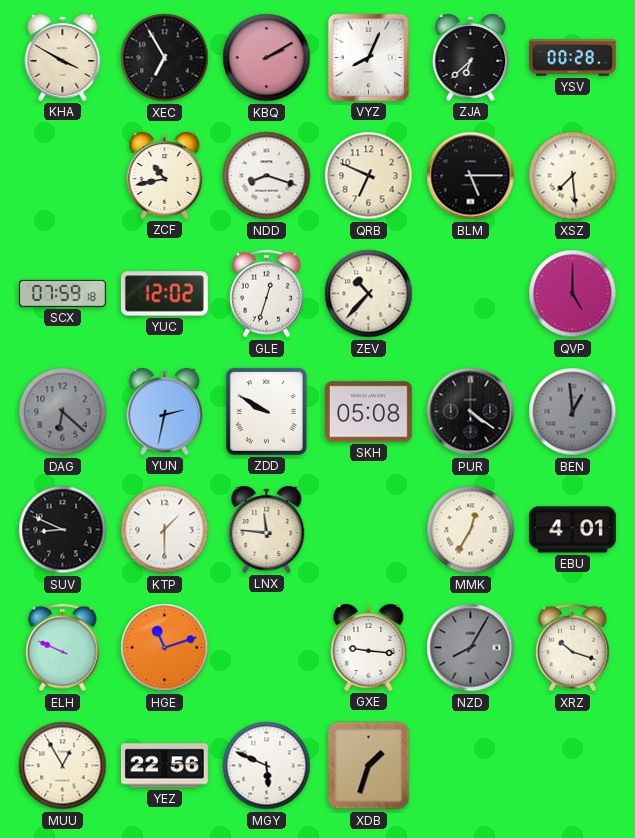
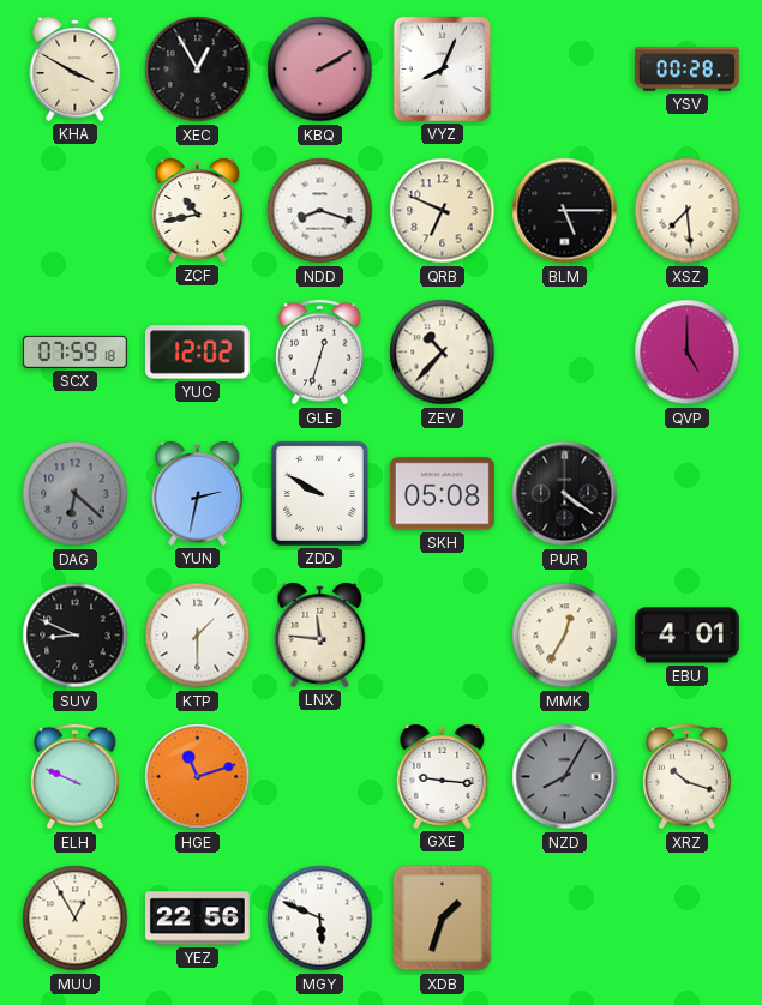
XEC: 6:55 -> 12:55
ZJA: 6:38 -> none
BEN: 12:59 -> none
